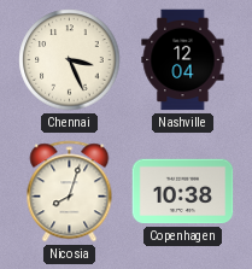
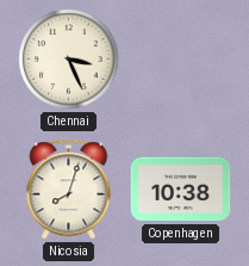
Nashville: 12:04 -> none
